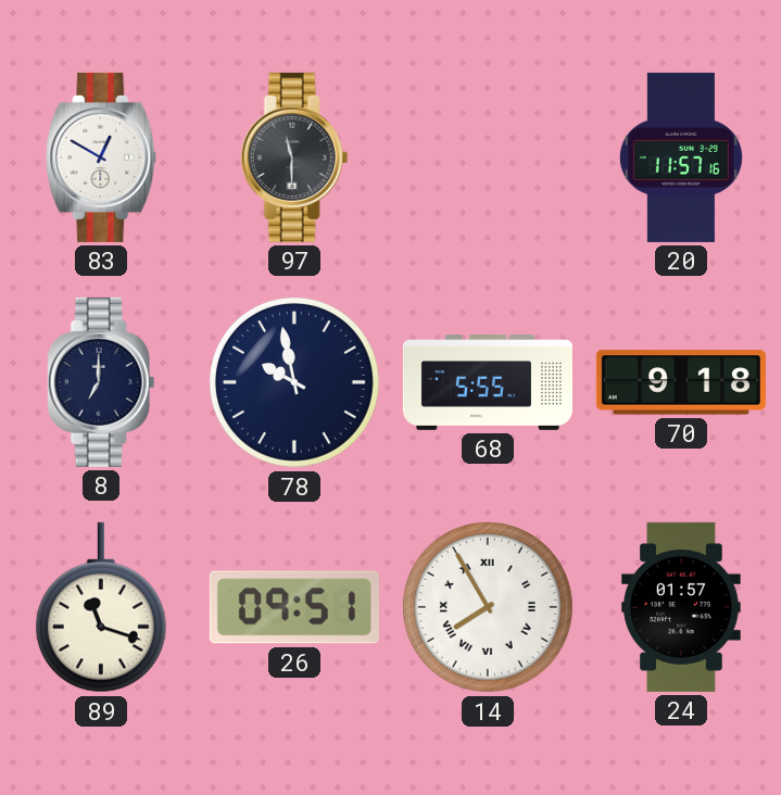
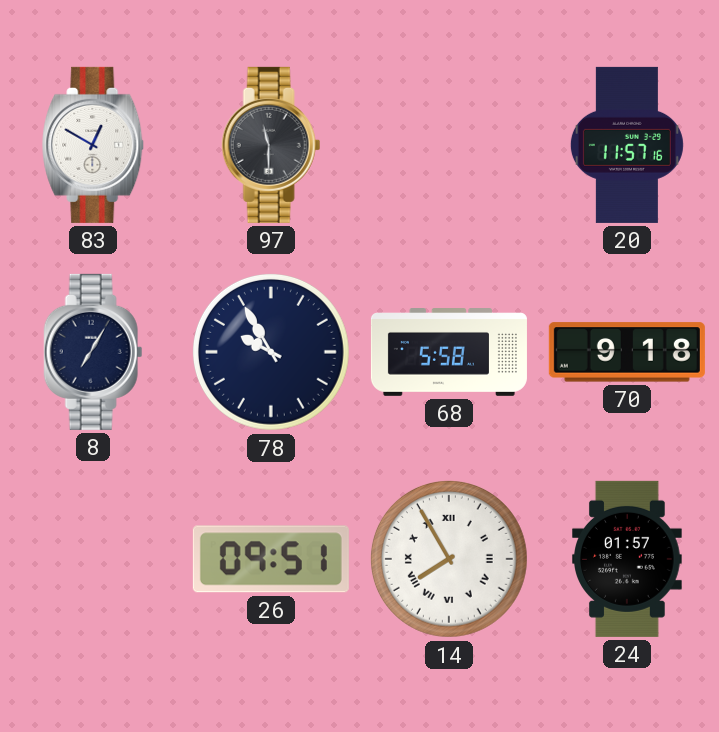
8: 7:00 -> 7:05
78: 9:58 -> 9:55
68: 5:55 -> 5:58
89: 11:18 -> none
